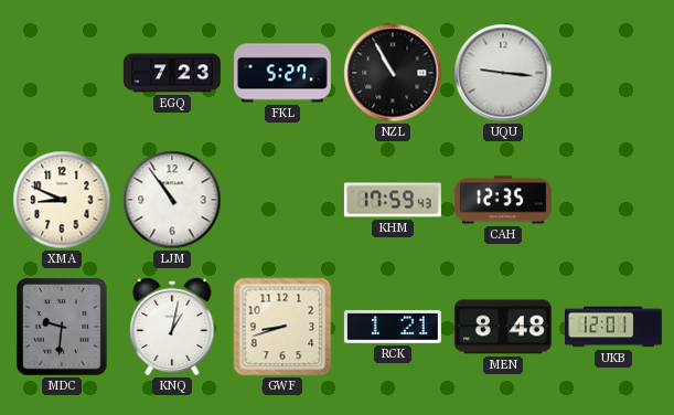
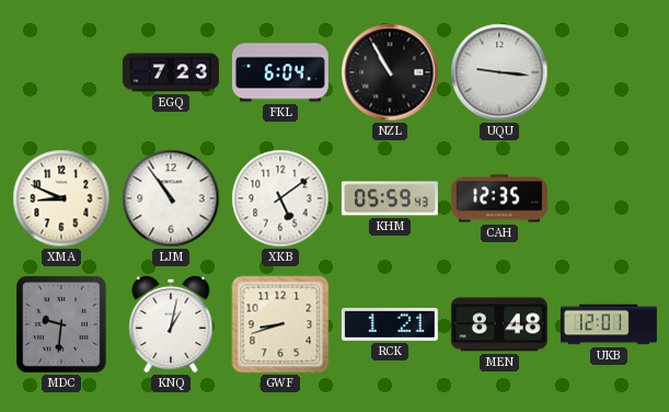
FKL: 5:27 -> 6:04
XKB: none -> 5:09
KHM: 17:59 -> 05:59
